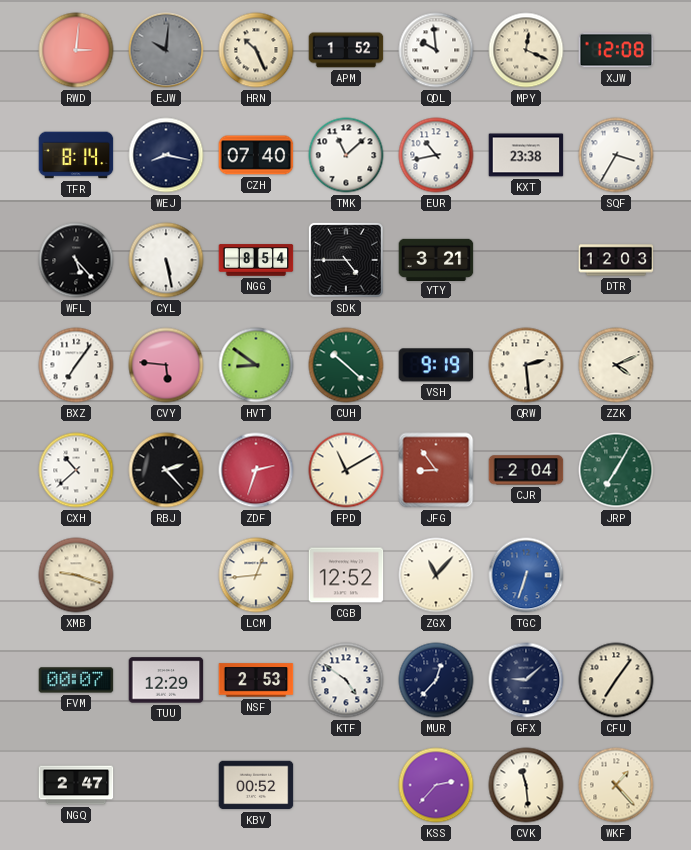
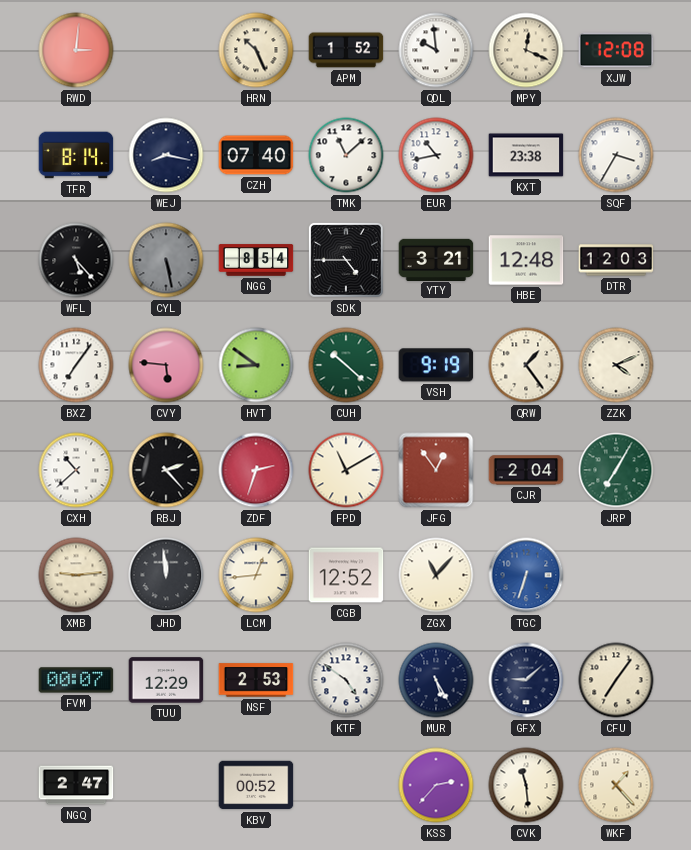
EJW: 10:01 -> none
CYL dial: white -> grey
HBE: none -> 12:48
QRW: 2:29 -> 1:24
JFG: 8:54 -> 12:54
XMB: 9:18 -> 9:14
JHD: none -> 11:59
MUR: 12:37 -> 5:25
